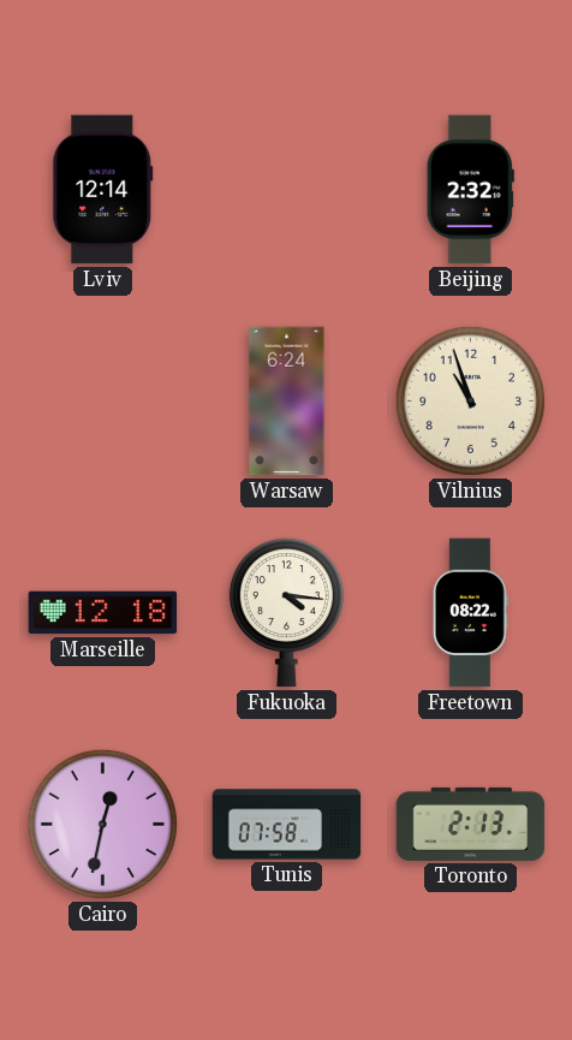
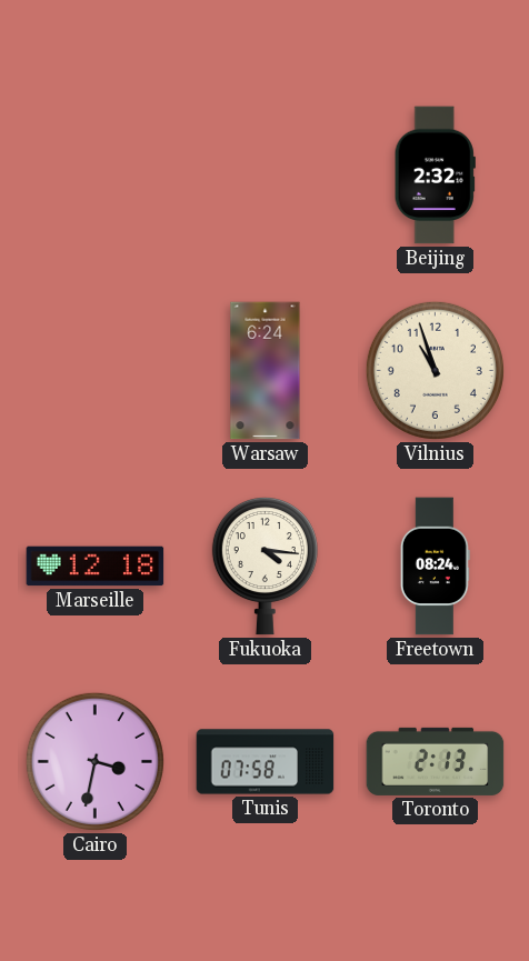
Lviv: 12:14 -> none
Freetown: 08:22 -> 08:24
Cairo: 12:32 -> 3:32
